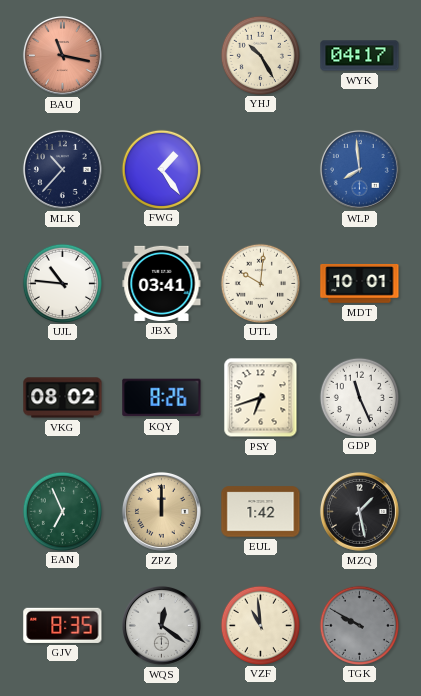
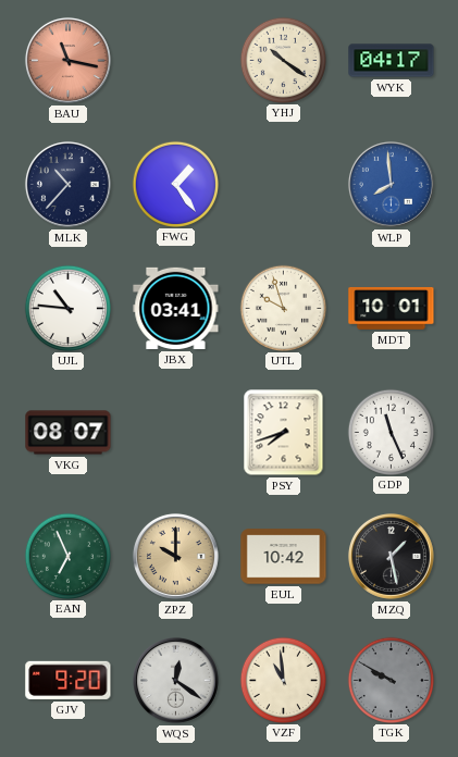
YHJ: 10:25 -> 10:21
UTL: 10:01 -> 9:57
VKG: 08:02 -> 08:07
KQY: 8:26 -> none
PSY: 6:42 -> 7:42
ZPZ: 12:00 -> 10:00
EUL: 1:42 -> 10:42
GJV: 8:35 -> 9:20
